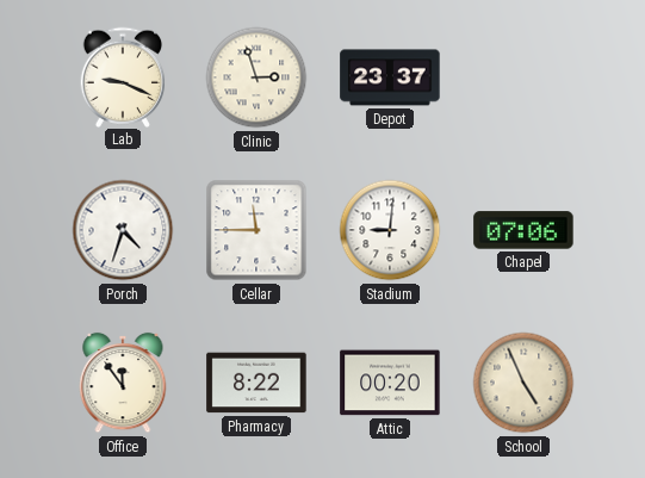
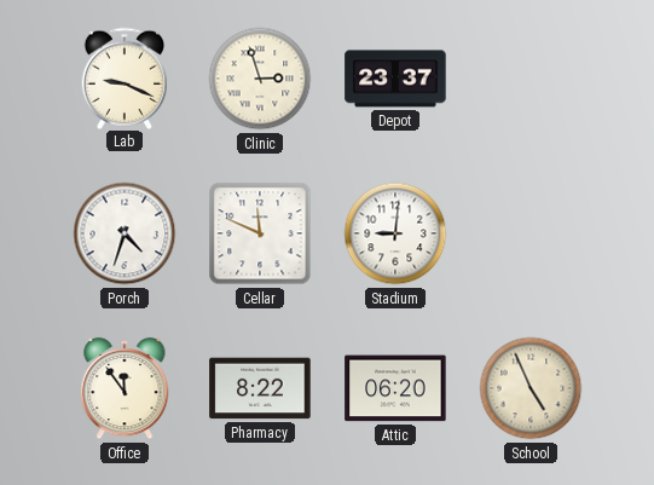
Cellar: 11:45 -> 11:49
Chapel: 07:06 -> none
Attic: 00:20 -> 06:20
